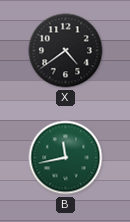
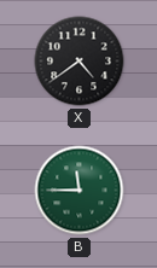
B: 11:43 -> 11:45
